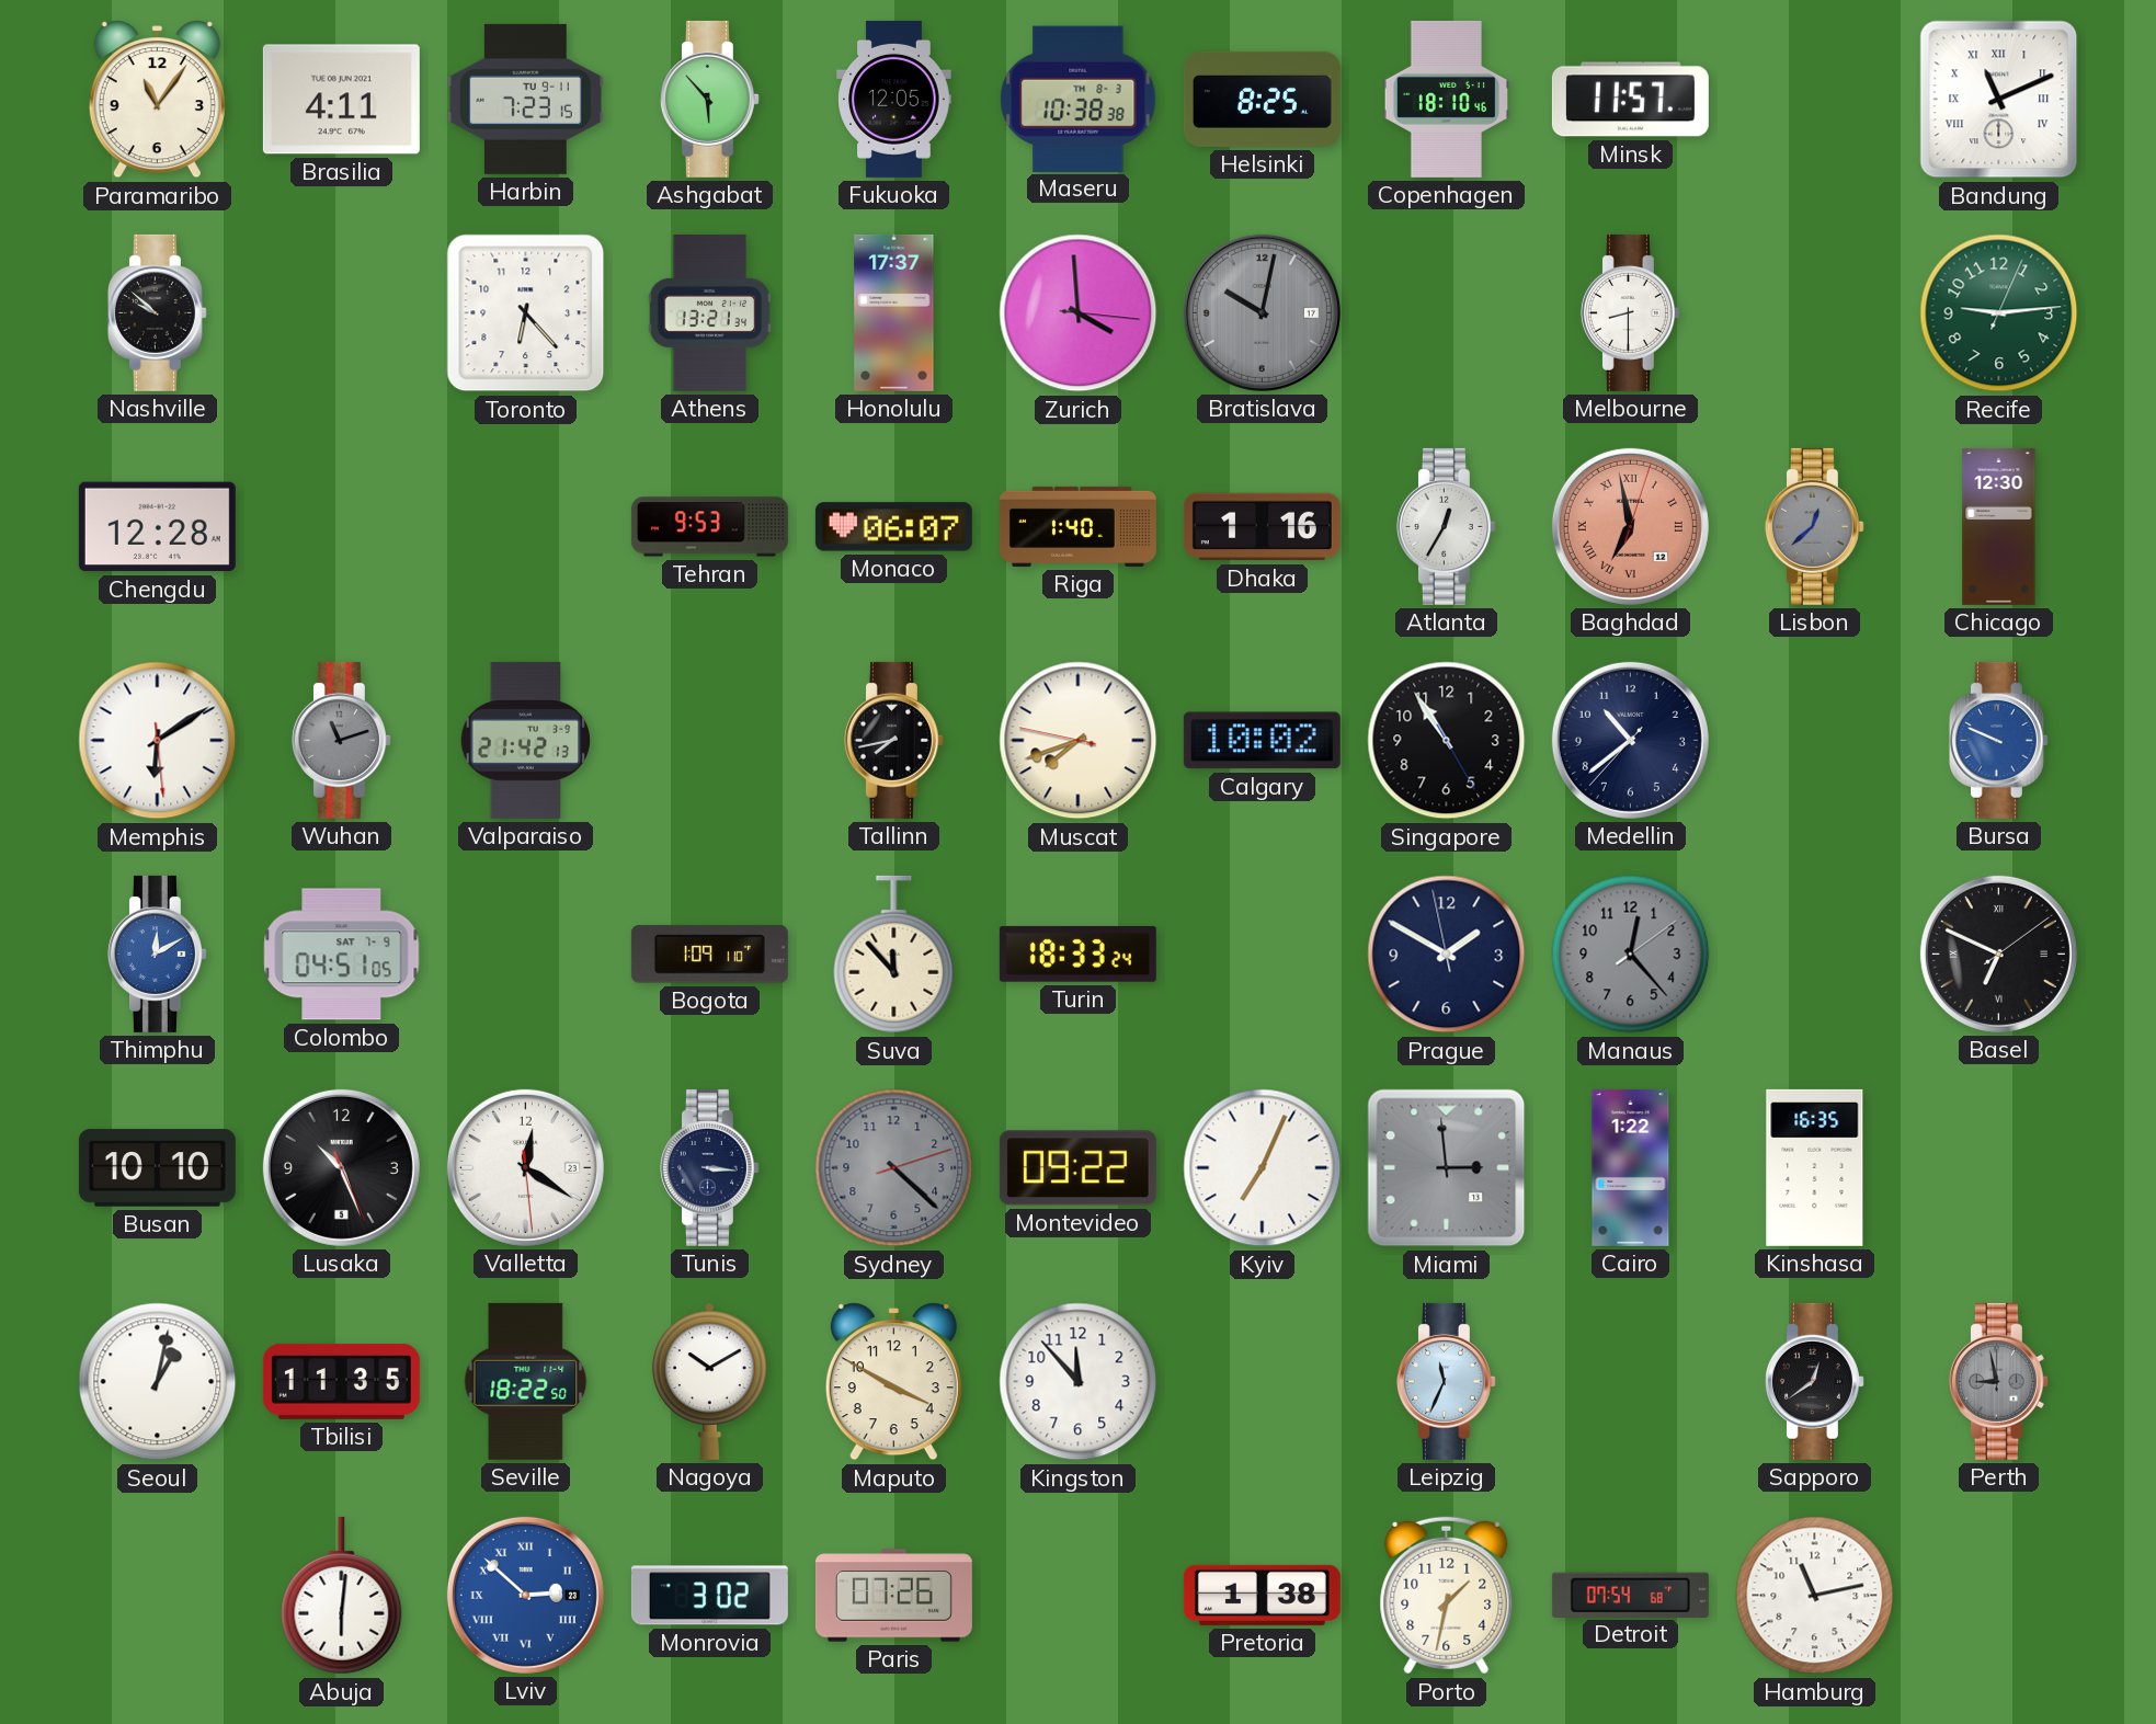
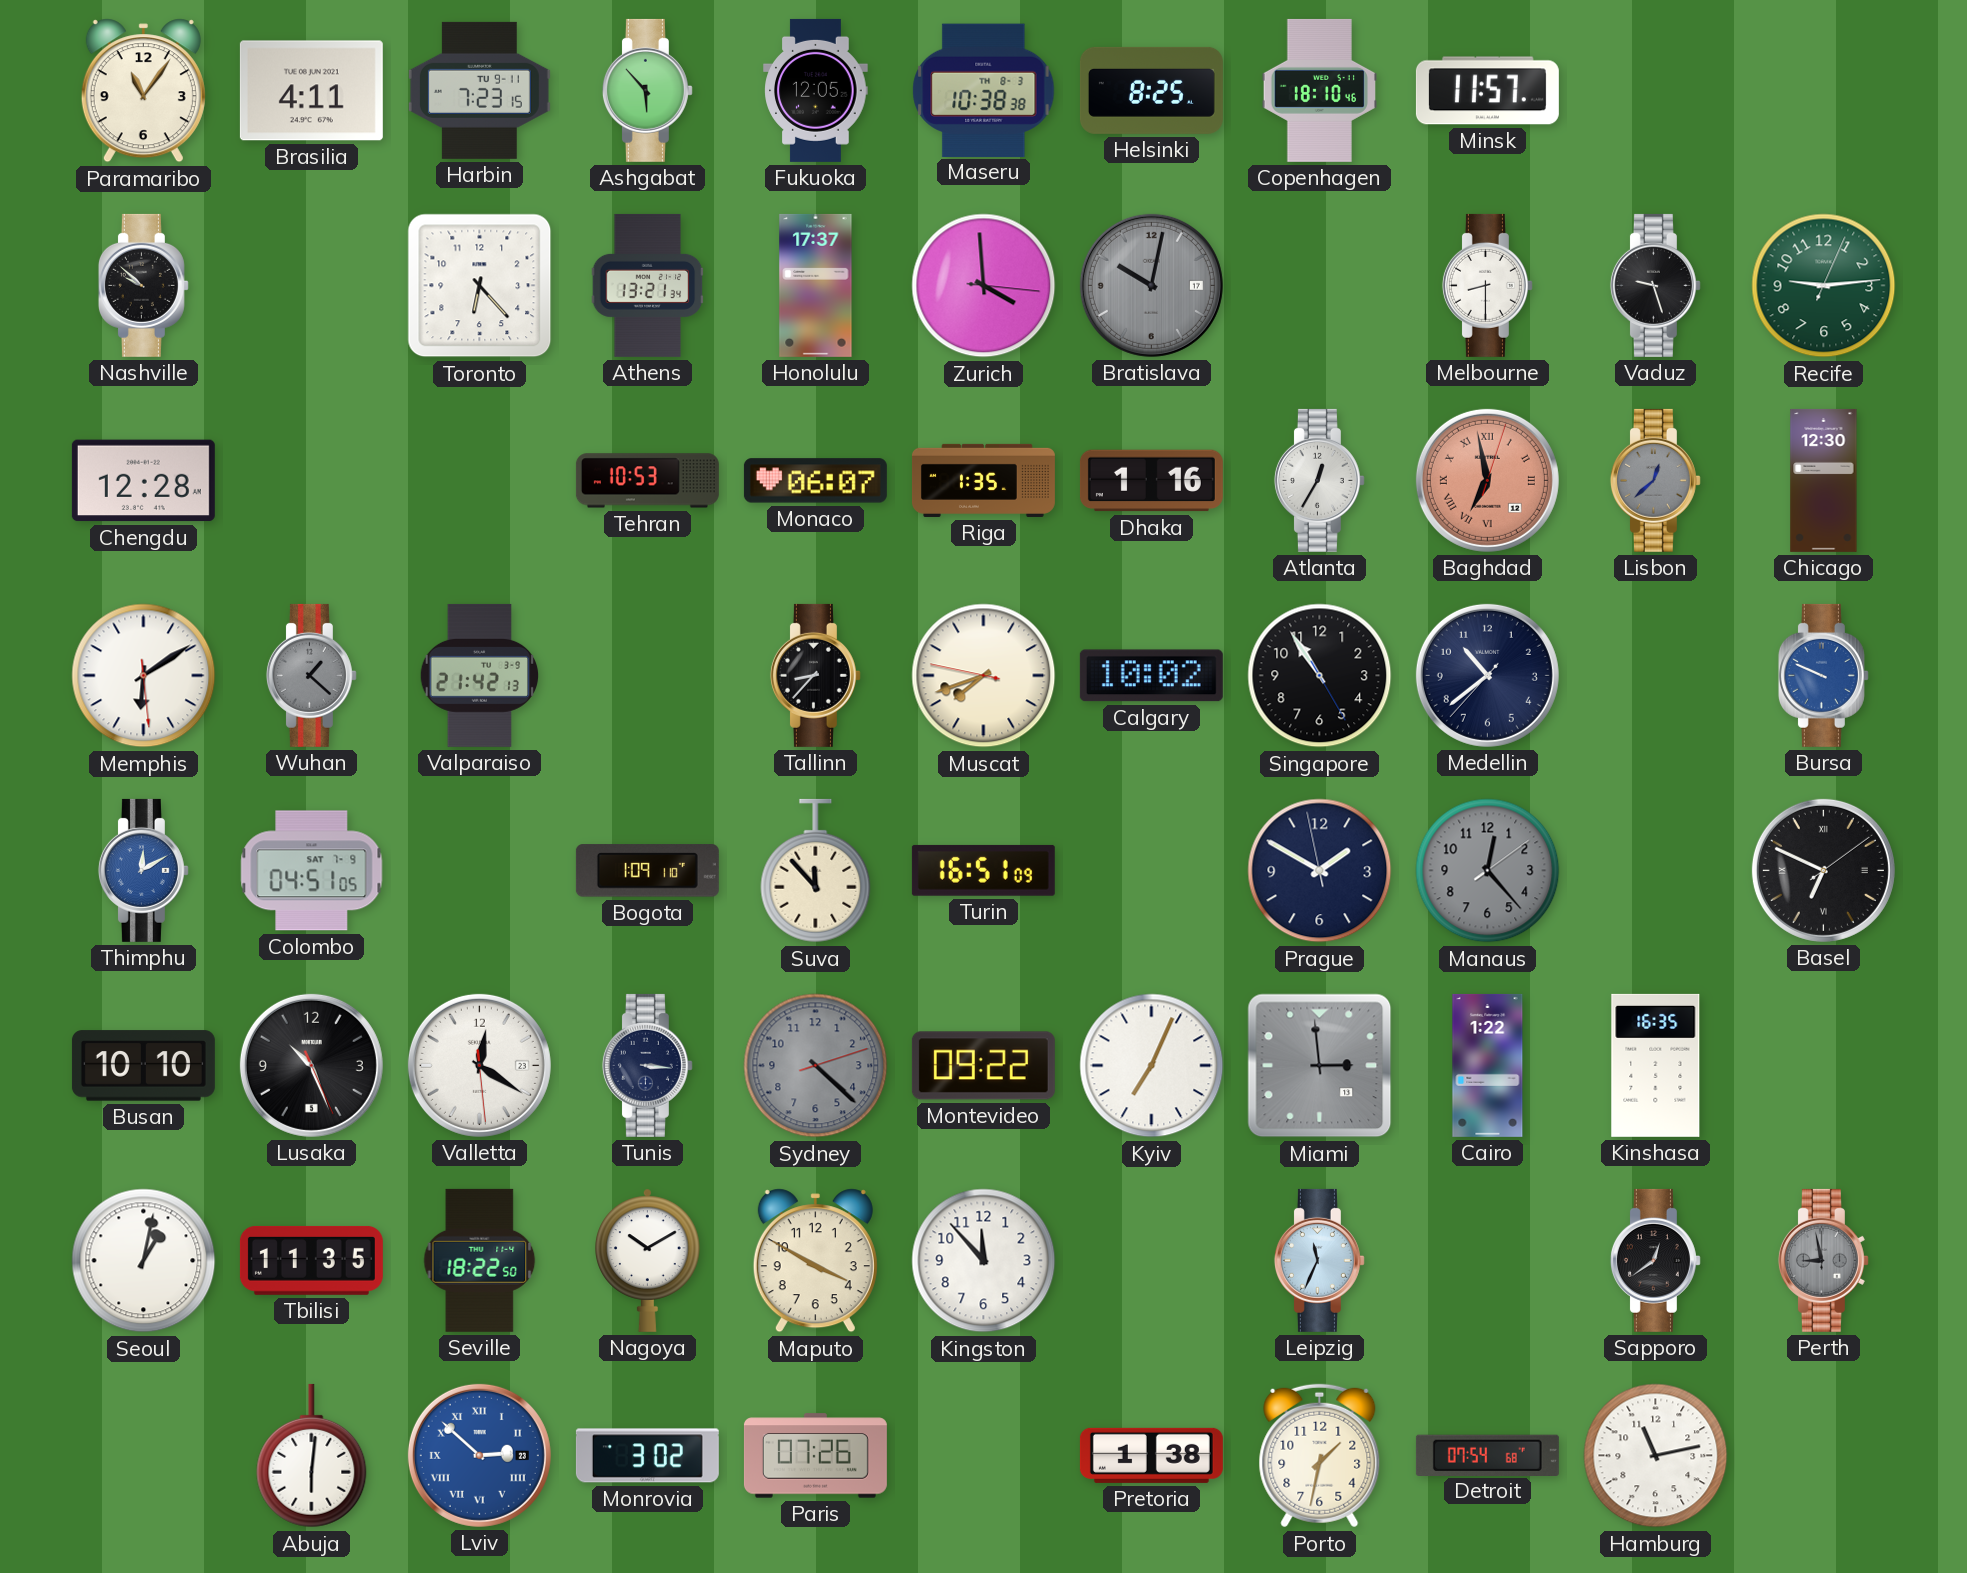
Bandung: 11:11 -> none
Vaduz: none -> 9:27
Tehran: 9:53 -> 10:53
Riga: 1:40 -> 1:35
Wuhan: 11:12 -> 1:22
Tallinn: 7:43 -> 8:37
Turin: 18:33 -> 16:51
